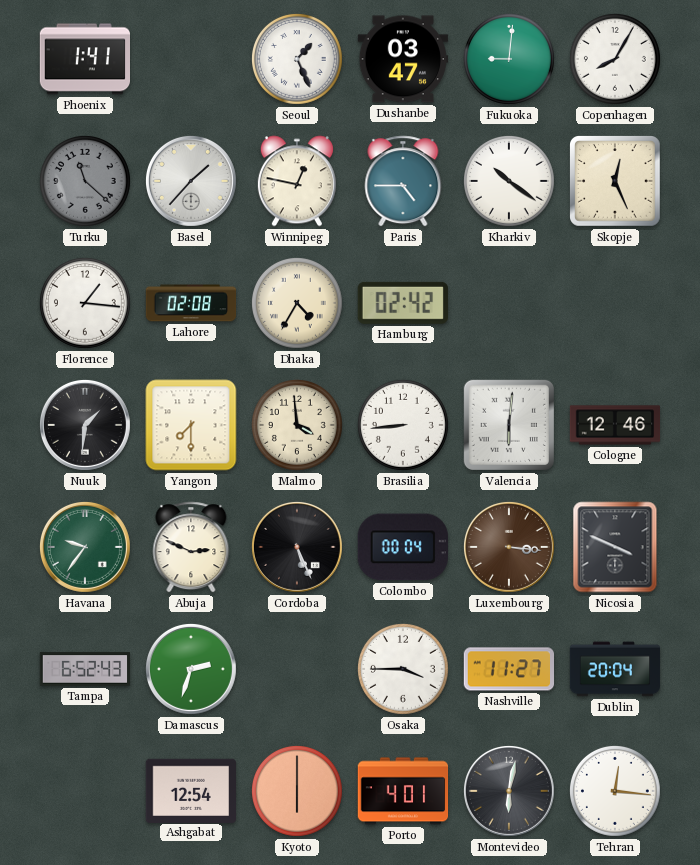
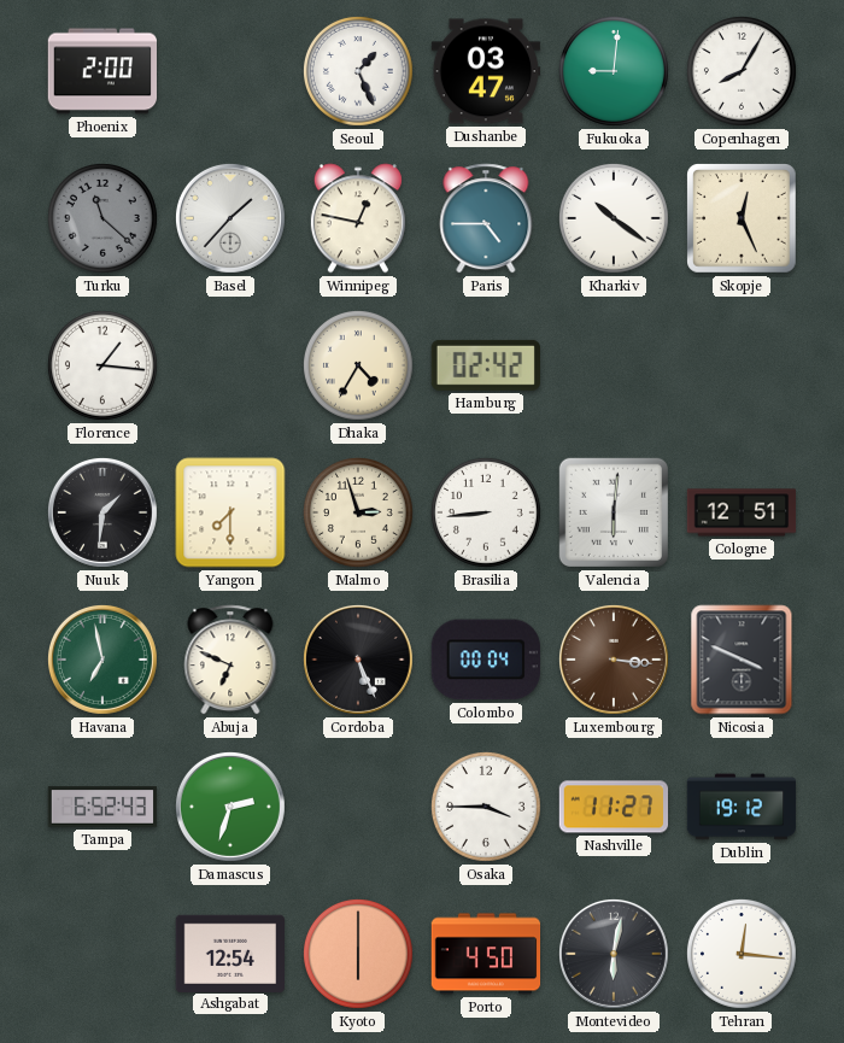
Phoenix: 1:41 -> 2:00
Lahore: 02:08 -> none
Malmo: 3:59 -> 2:57
Cologne: 12:46 -> 12:51
Havana: 9:36 -> 6:58
Abuja: 2:49 -> 6:49
Dublin: 20:04 -> 19:12
Porto: 4:01 -> 4:50
